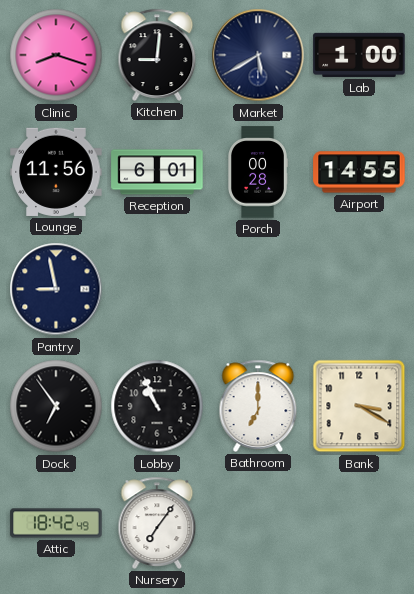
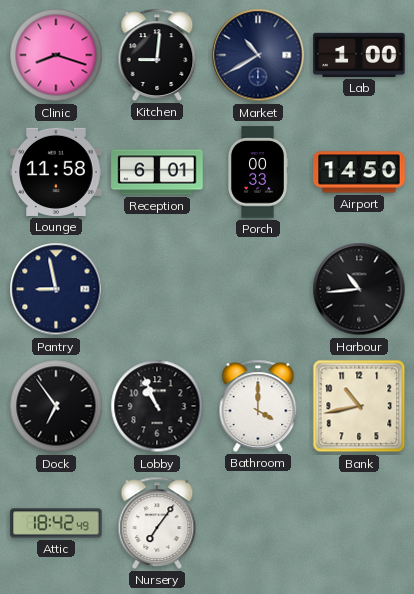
Market: 5:40 -> 10:40
Lounge: 11:56 -> 11:58
Porch: 00:28 -> 00:33
Airport: 14:55 -> 14:50
Harbour: none -> 10:44
Bathroom: 7:00 -> 4:00
Bank: 3:20 -> 10:43
